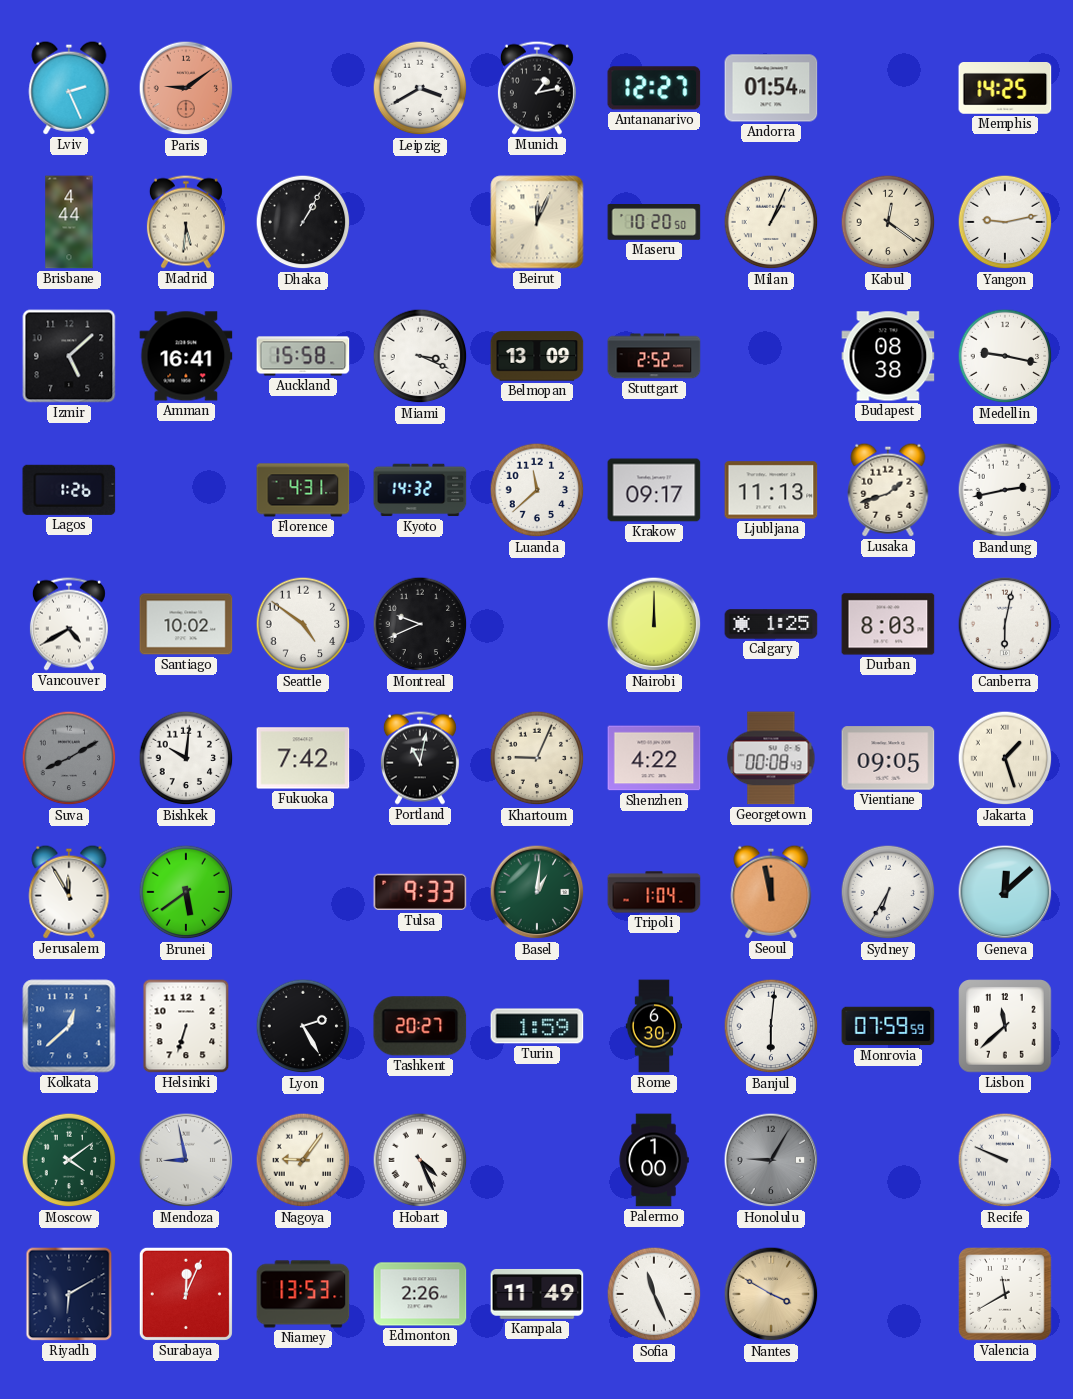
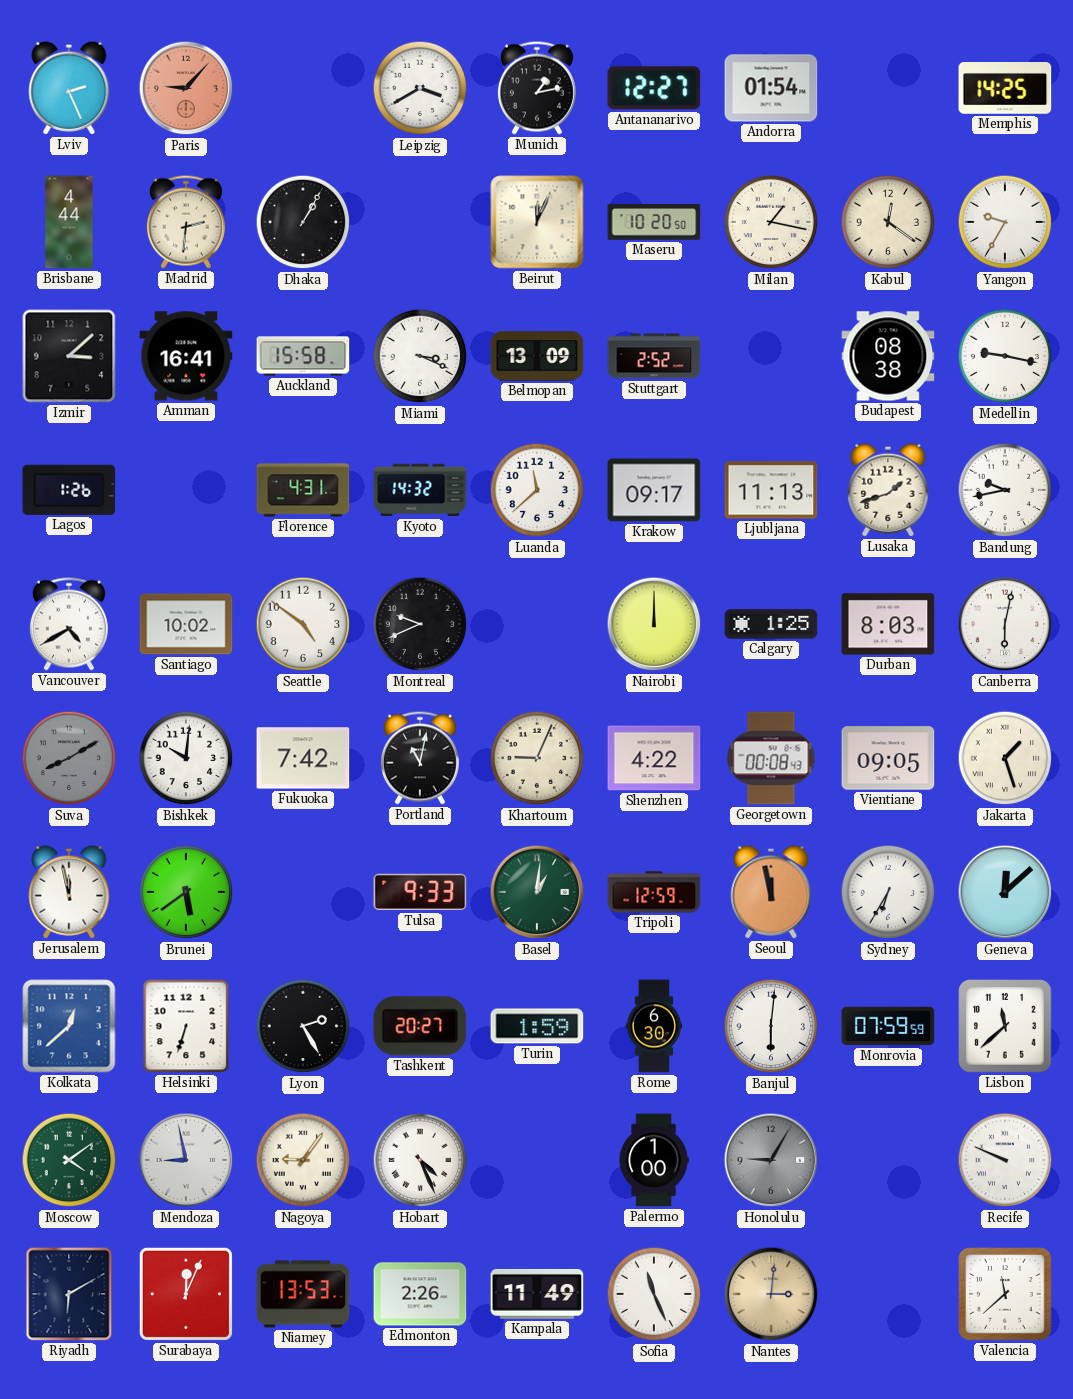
Paris: 9:09 -> 9:07
Madrid: 5:31 -> 2:31
Milan: 1:04 -> 1:17
Yangon: 9:13 -> 9:35
Izmir: 5:08 -> 3:08
Bandung: 2:43 -> 9:43
Jerusalem: 11:55 -> 11:58
Tripoli: 1:04 -> 12:59
Nantes: 3:50 -> 3:01
Valencia: 11:40 -> 11:38
